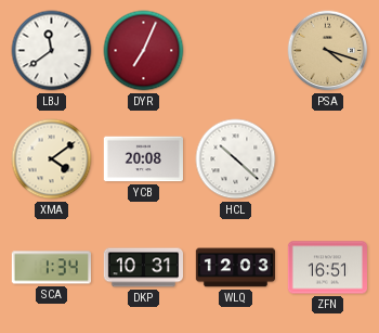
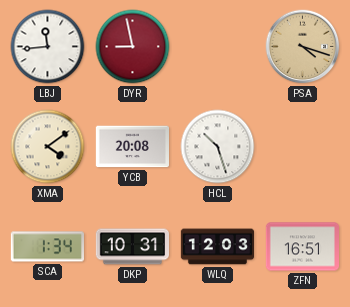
LBJ: 11:39 -> 11:44
DYR: 7:04 -> 8:58
HCL: 10:22 -> 10:27
